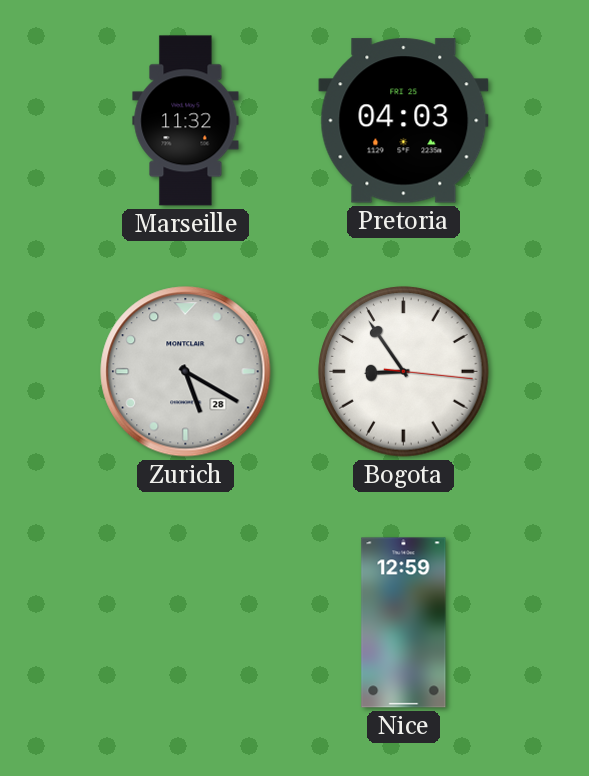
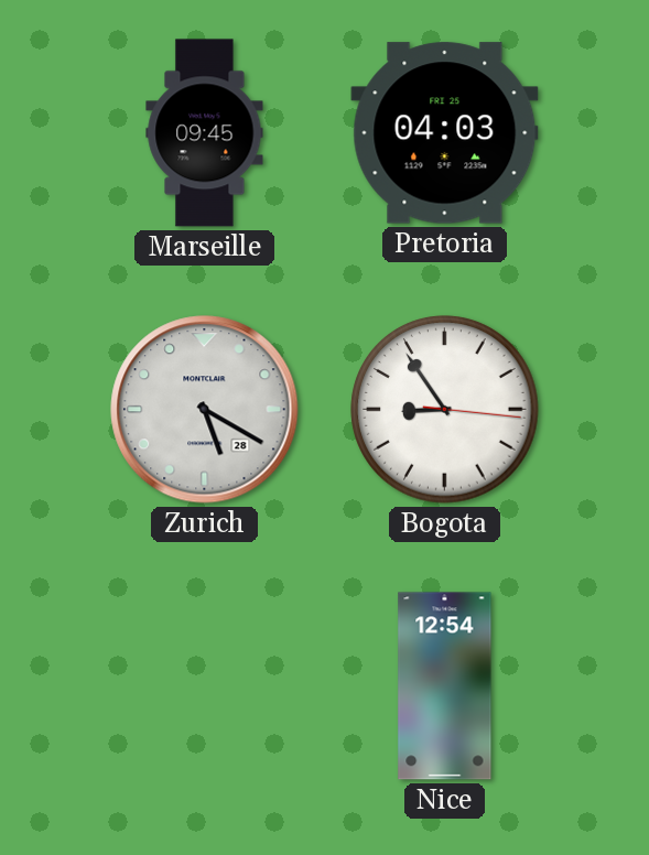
Marseille: 11:32 -> 09:45
Nice: 12:59 -> 12:54
